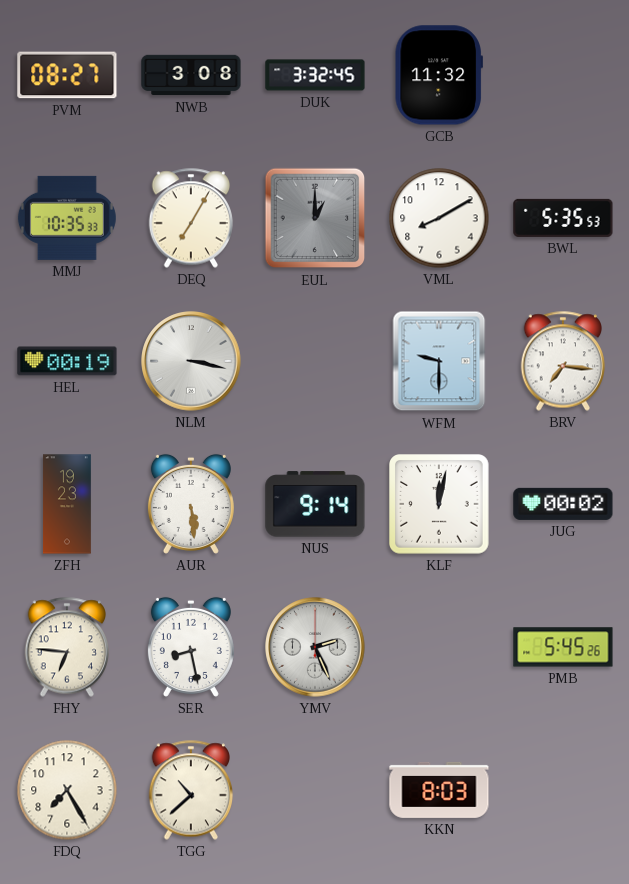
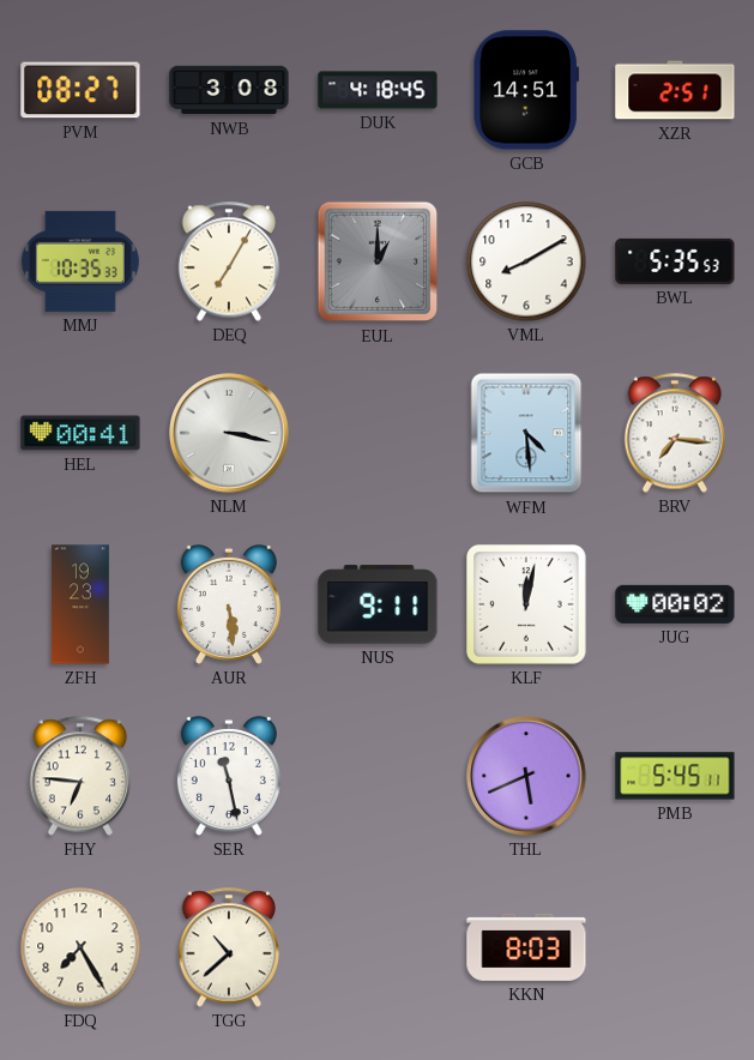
DUK: 3:32 -> 4:18
GCB: 11:32 -> 14:51
XZR: none -> 2:51
HEL: 00:19 -> 00:41
WFM: 9:30 -> 4:29
NUS: 9:14 -> 9:11
SER: 8:28 -> 11:28
YMV: 2:26 -> none
THL: none -> 5:41
PMB: 5:45:26 -> 5:45:11
